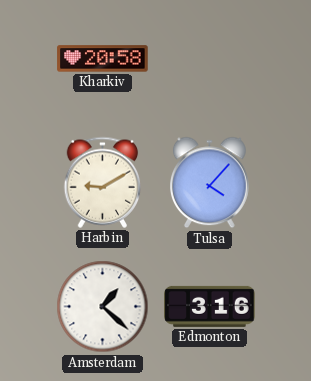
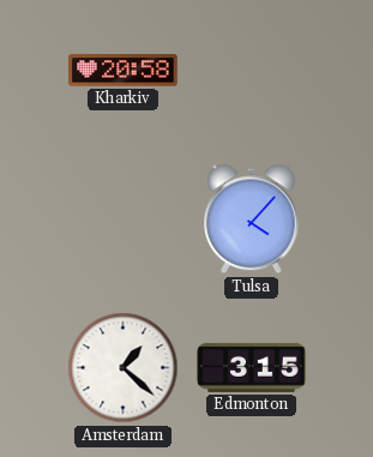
Harbin: 9:10 -> none
Edmonton: 3:16 -> 3:15
